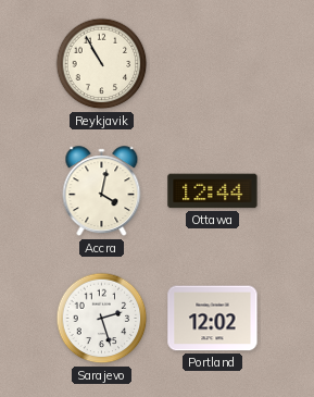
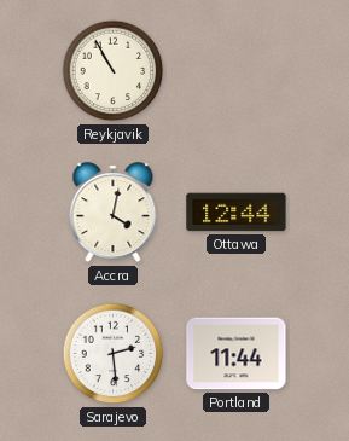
Sarajevo: 2:27 -> 2:29
Portland: 12:02 -> 11:44
